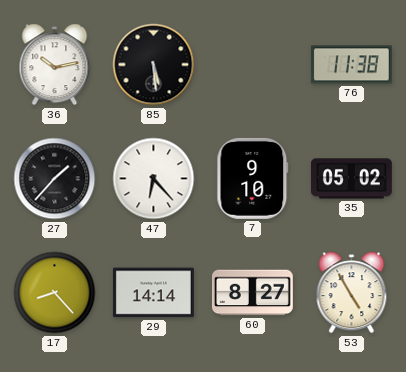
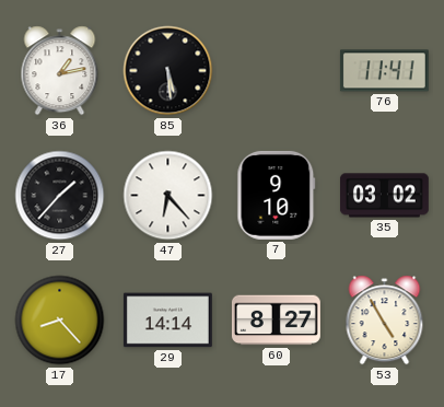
36: 10:13 -> 1:13
76: 11:38 -> 11:41
35: 05:02 -> 03:02
